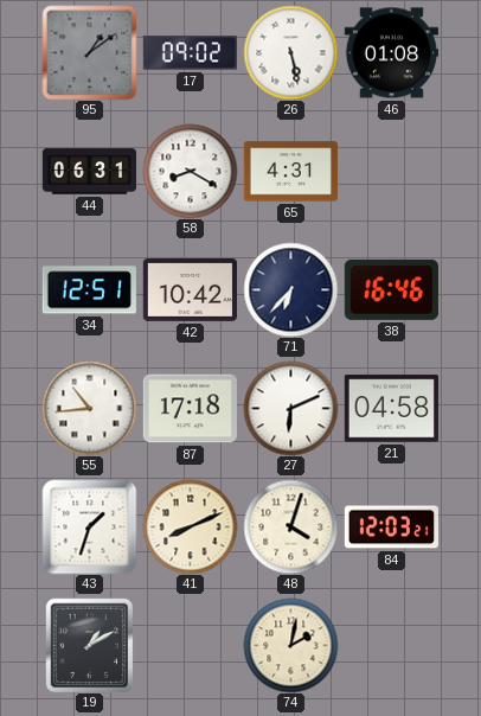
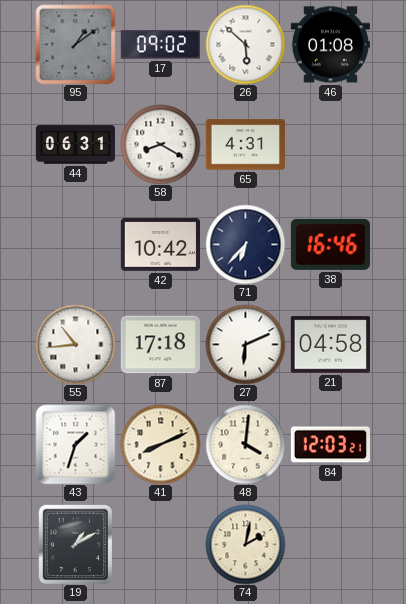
26: 5:28 -> 5:52
34: 12:51 -> none
48: 4:03 -> 4:01
